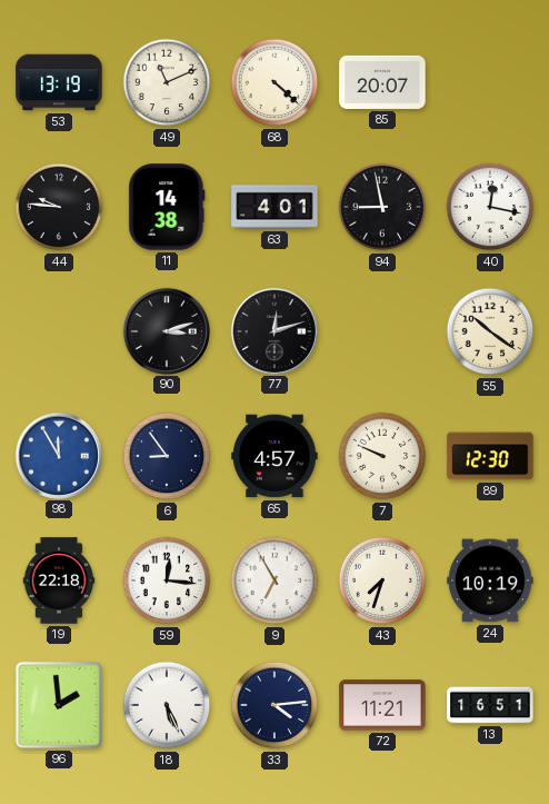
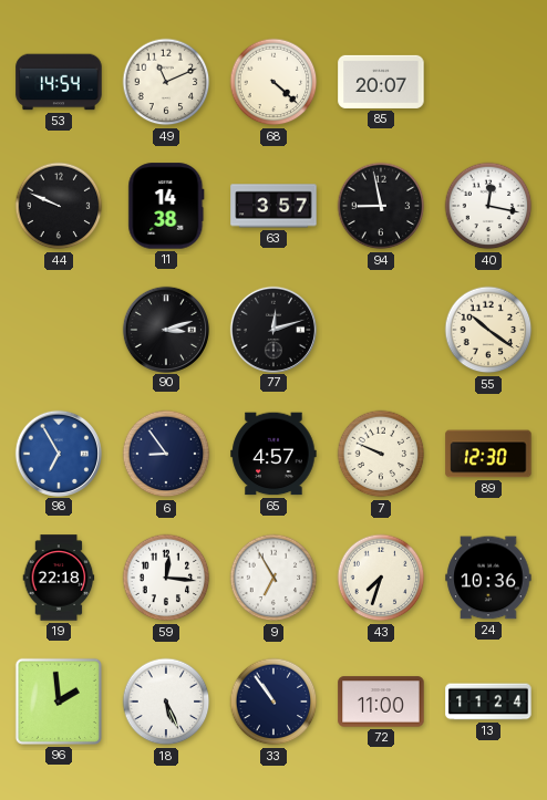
53: 13:19 -> 14:54
44: 9:46 -> 9:49
63: 4:01 -> 3:57
98: 11:55 -> 6:55
24: 10:19 -> 10:36
33: 4:14 -> 10:54
72: 11:21 -> 11:00
13: 16:51 -> 11:24
